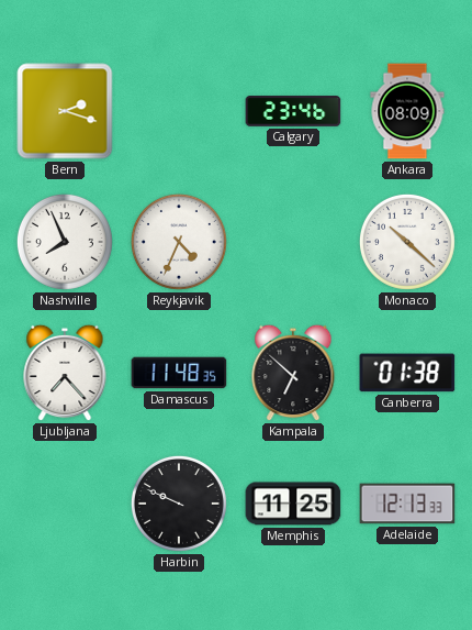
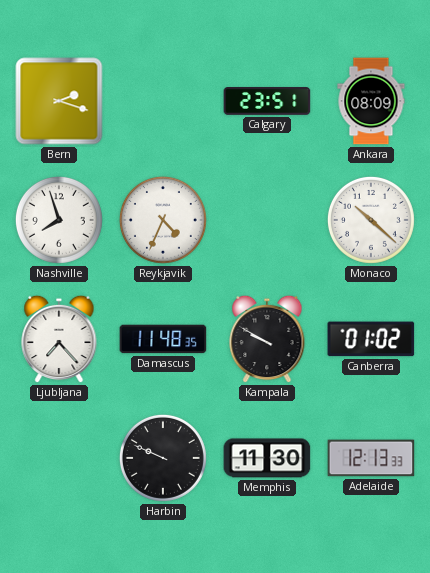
Calgary: 23:46 -> 23:51
Nashville: 7:56 -> 7:57
Kampala: 6:52 -> 9:50
Canberra: 01:38 -> 01:02
Memphis: 11:25 -> 11:30
